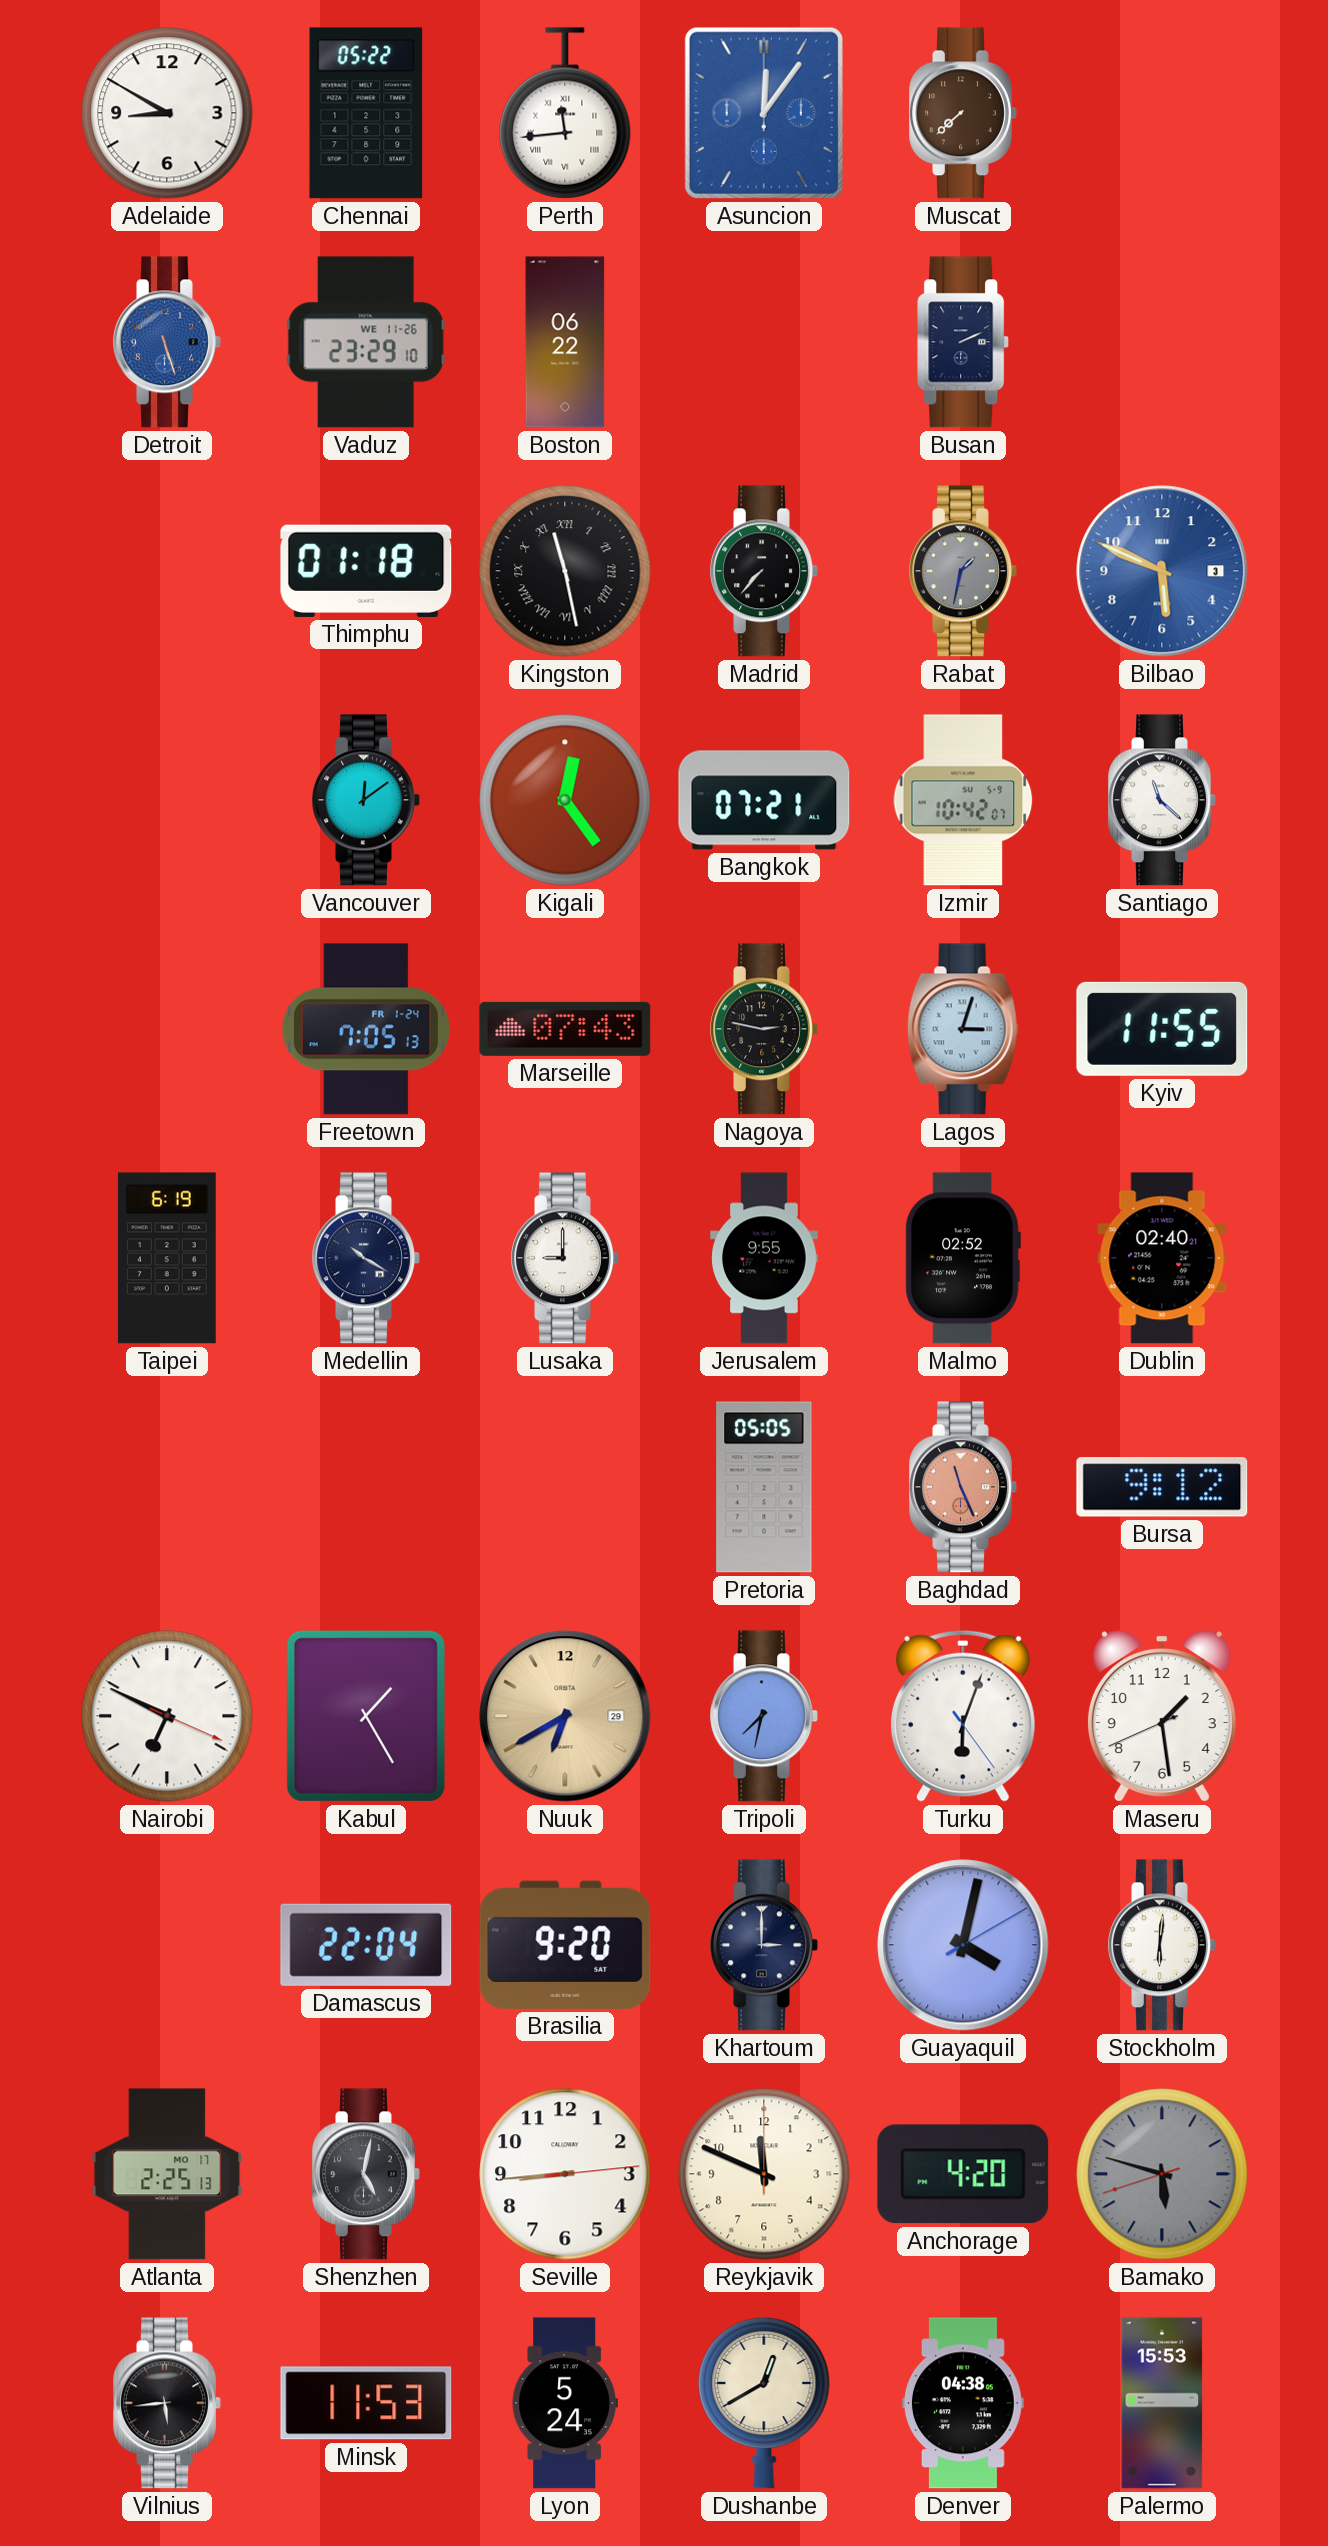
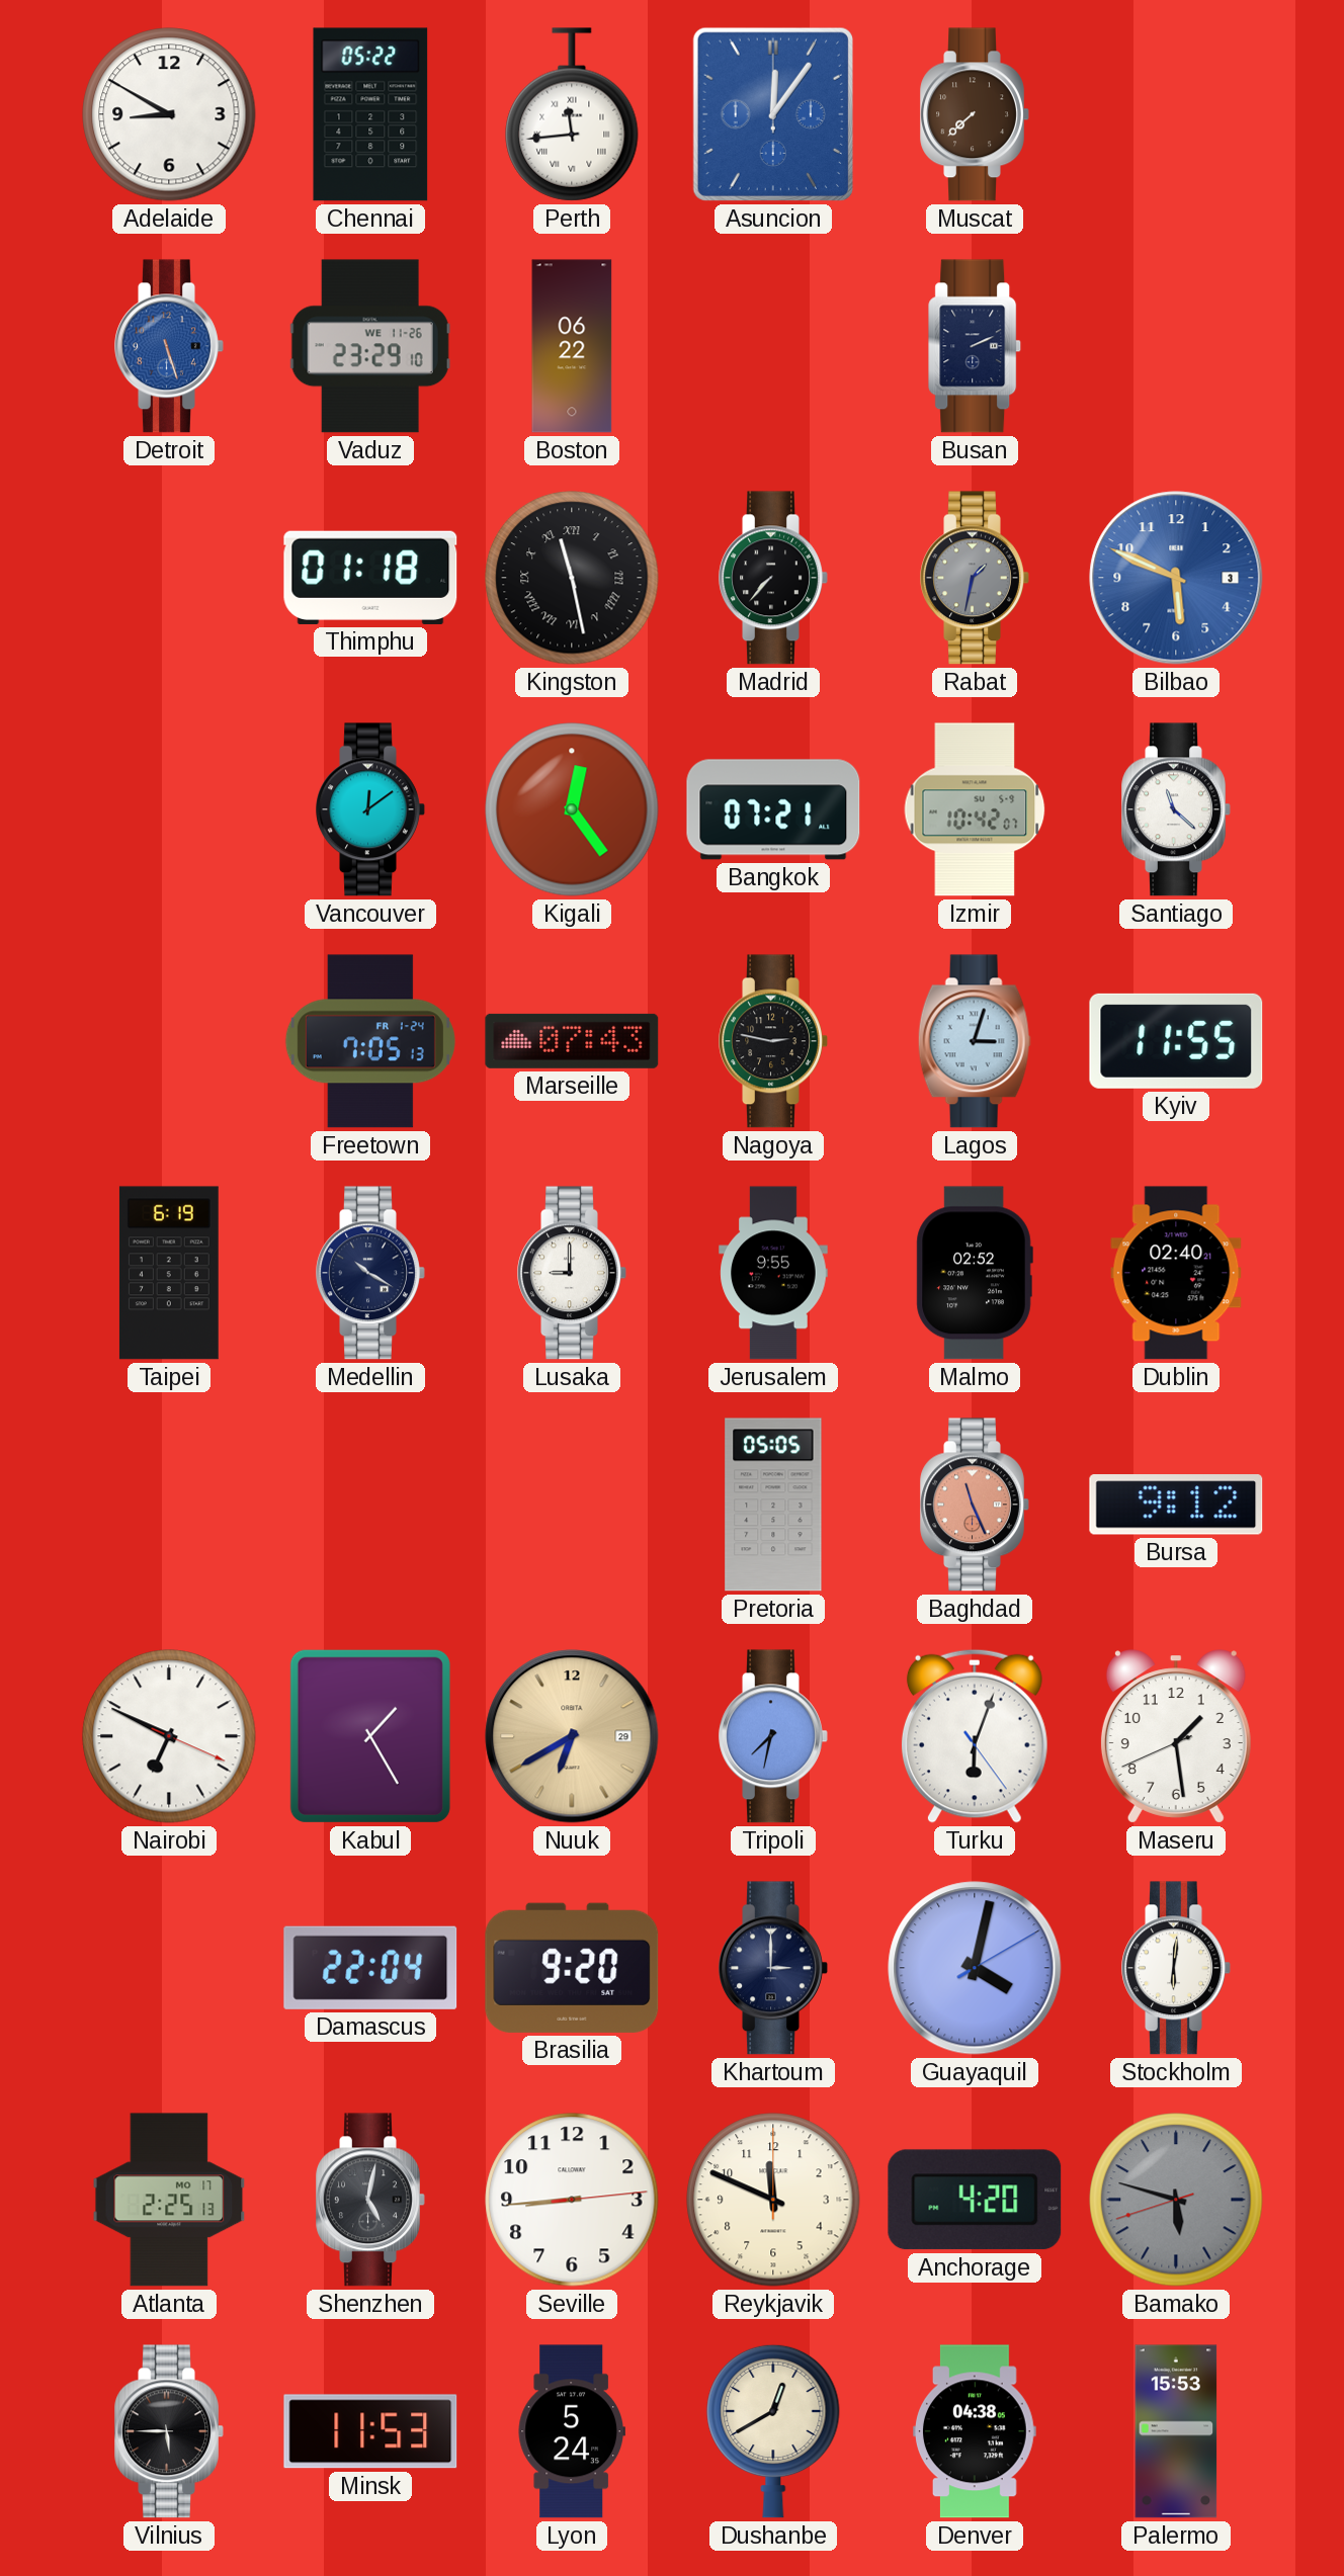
Vilnius: 5:44 -> 5:45
